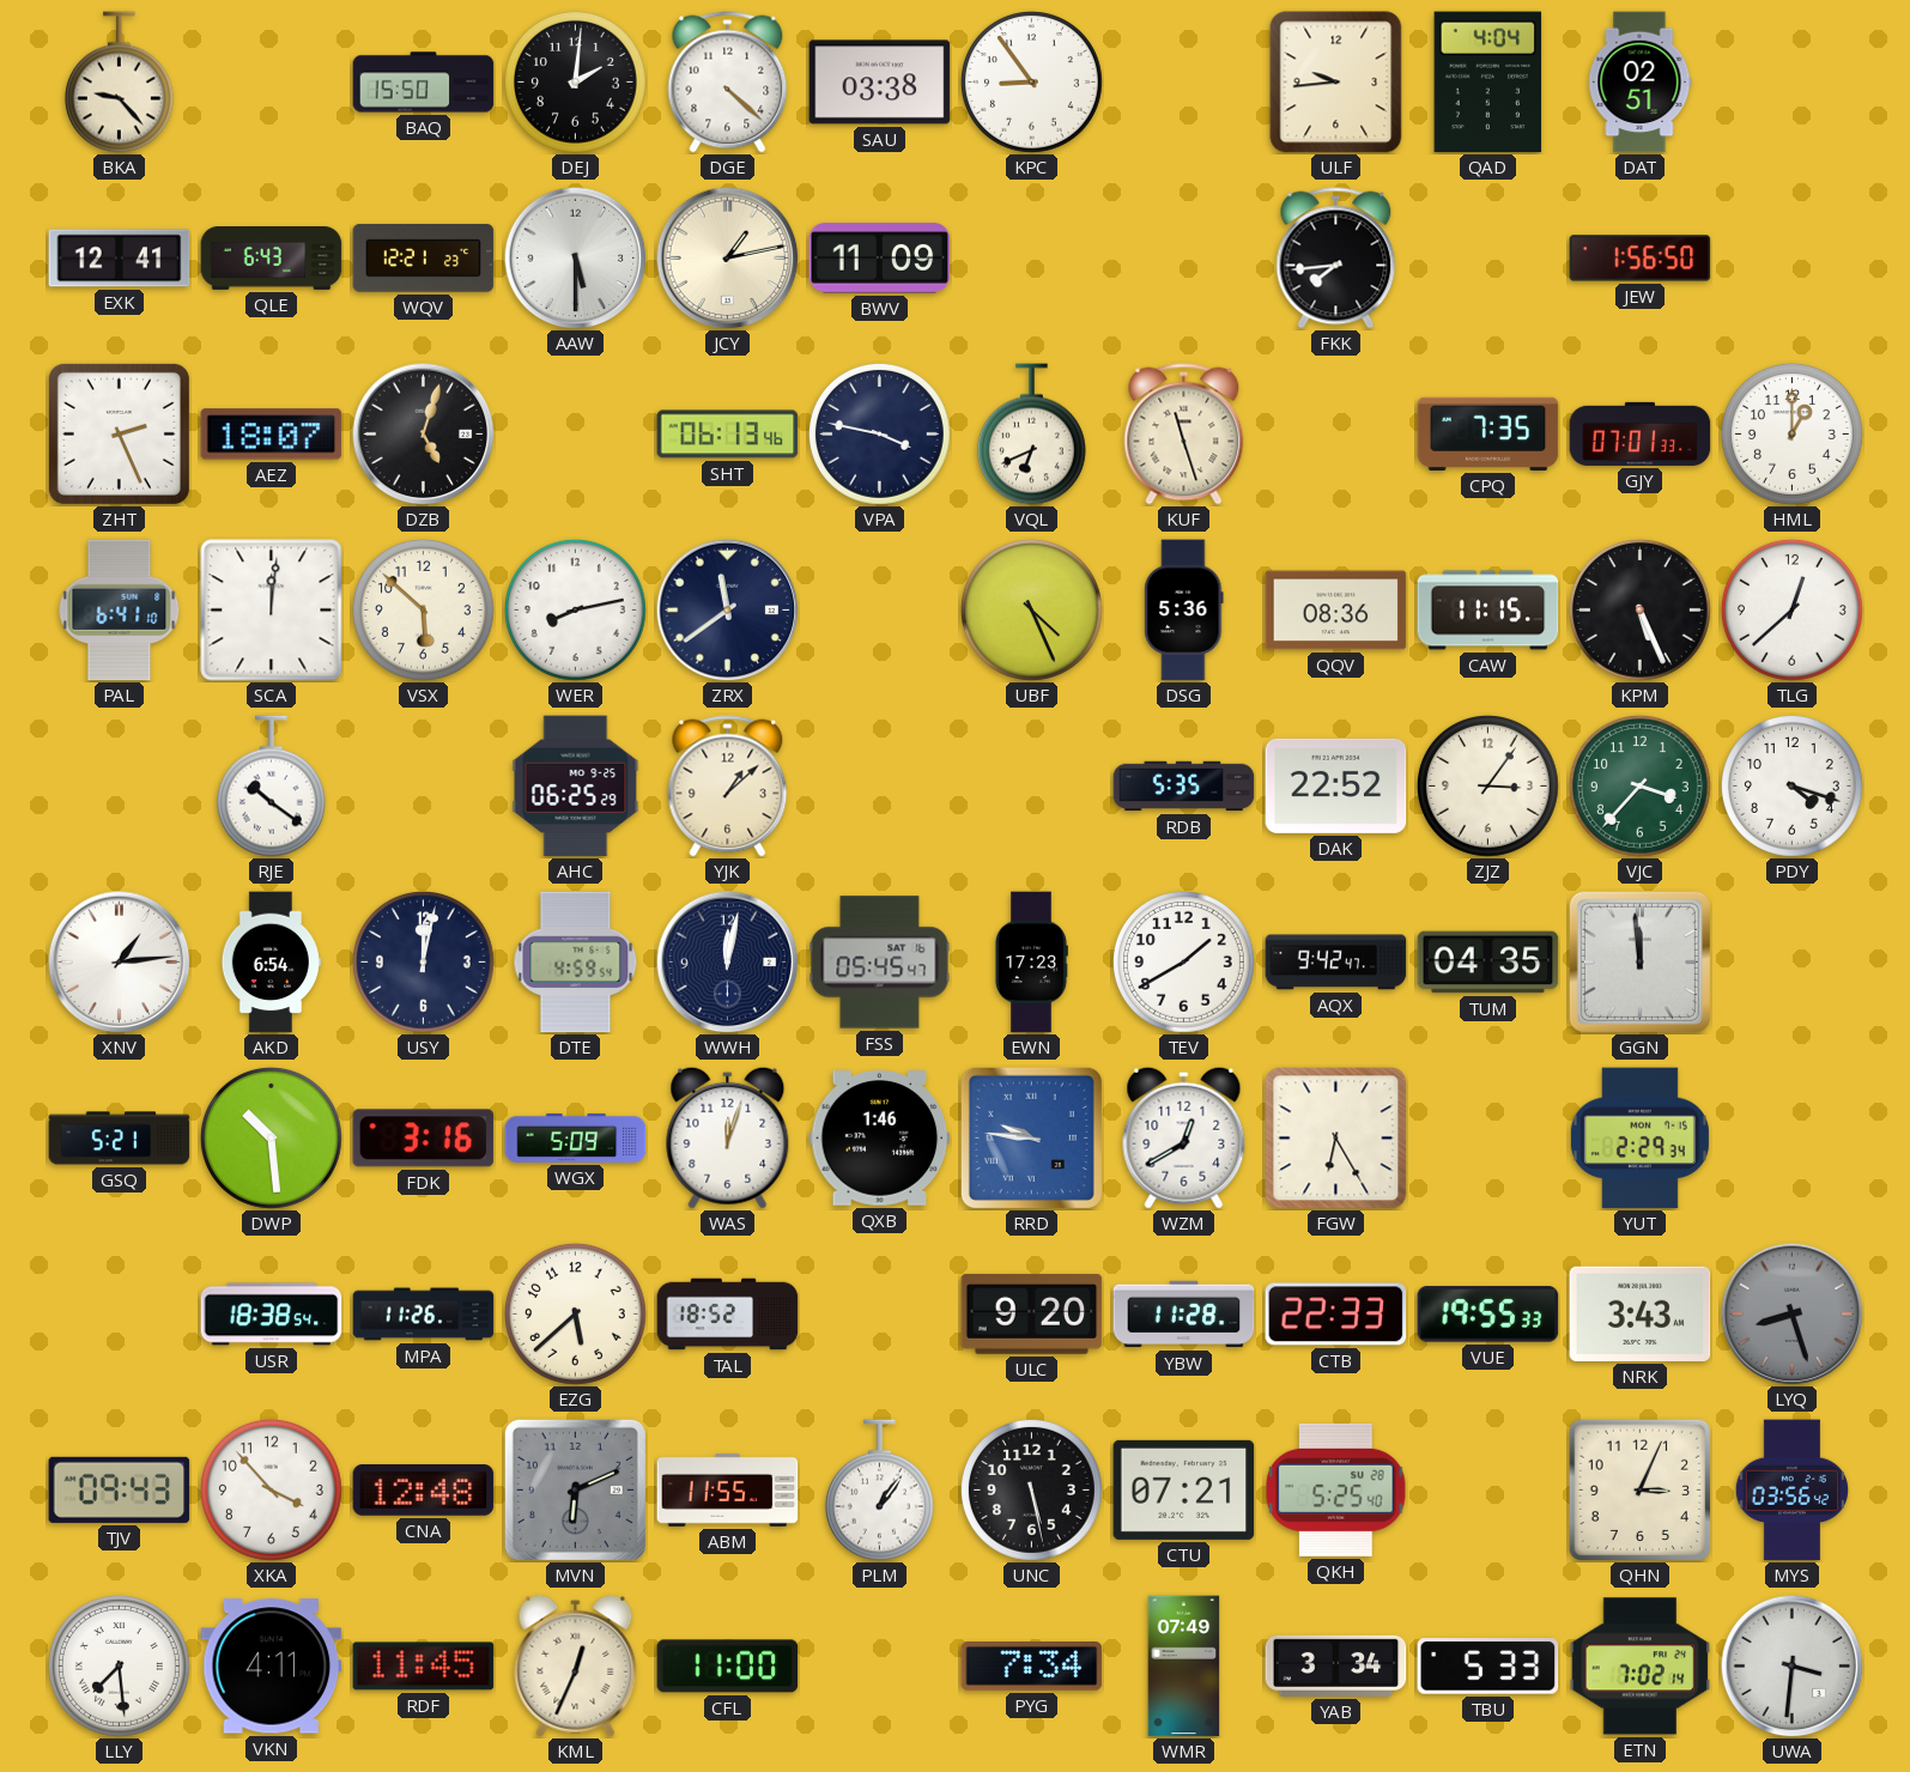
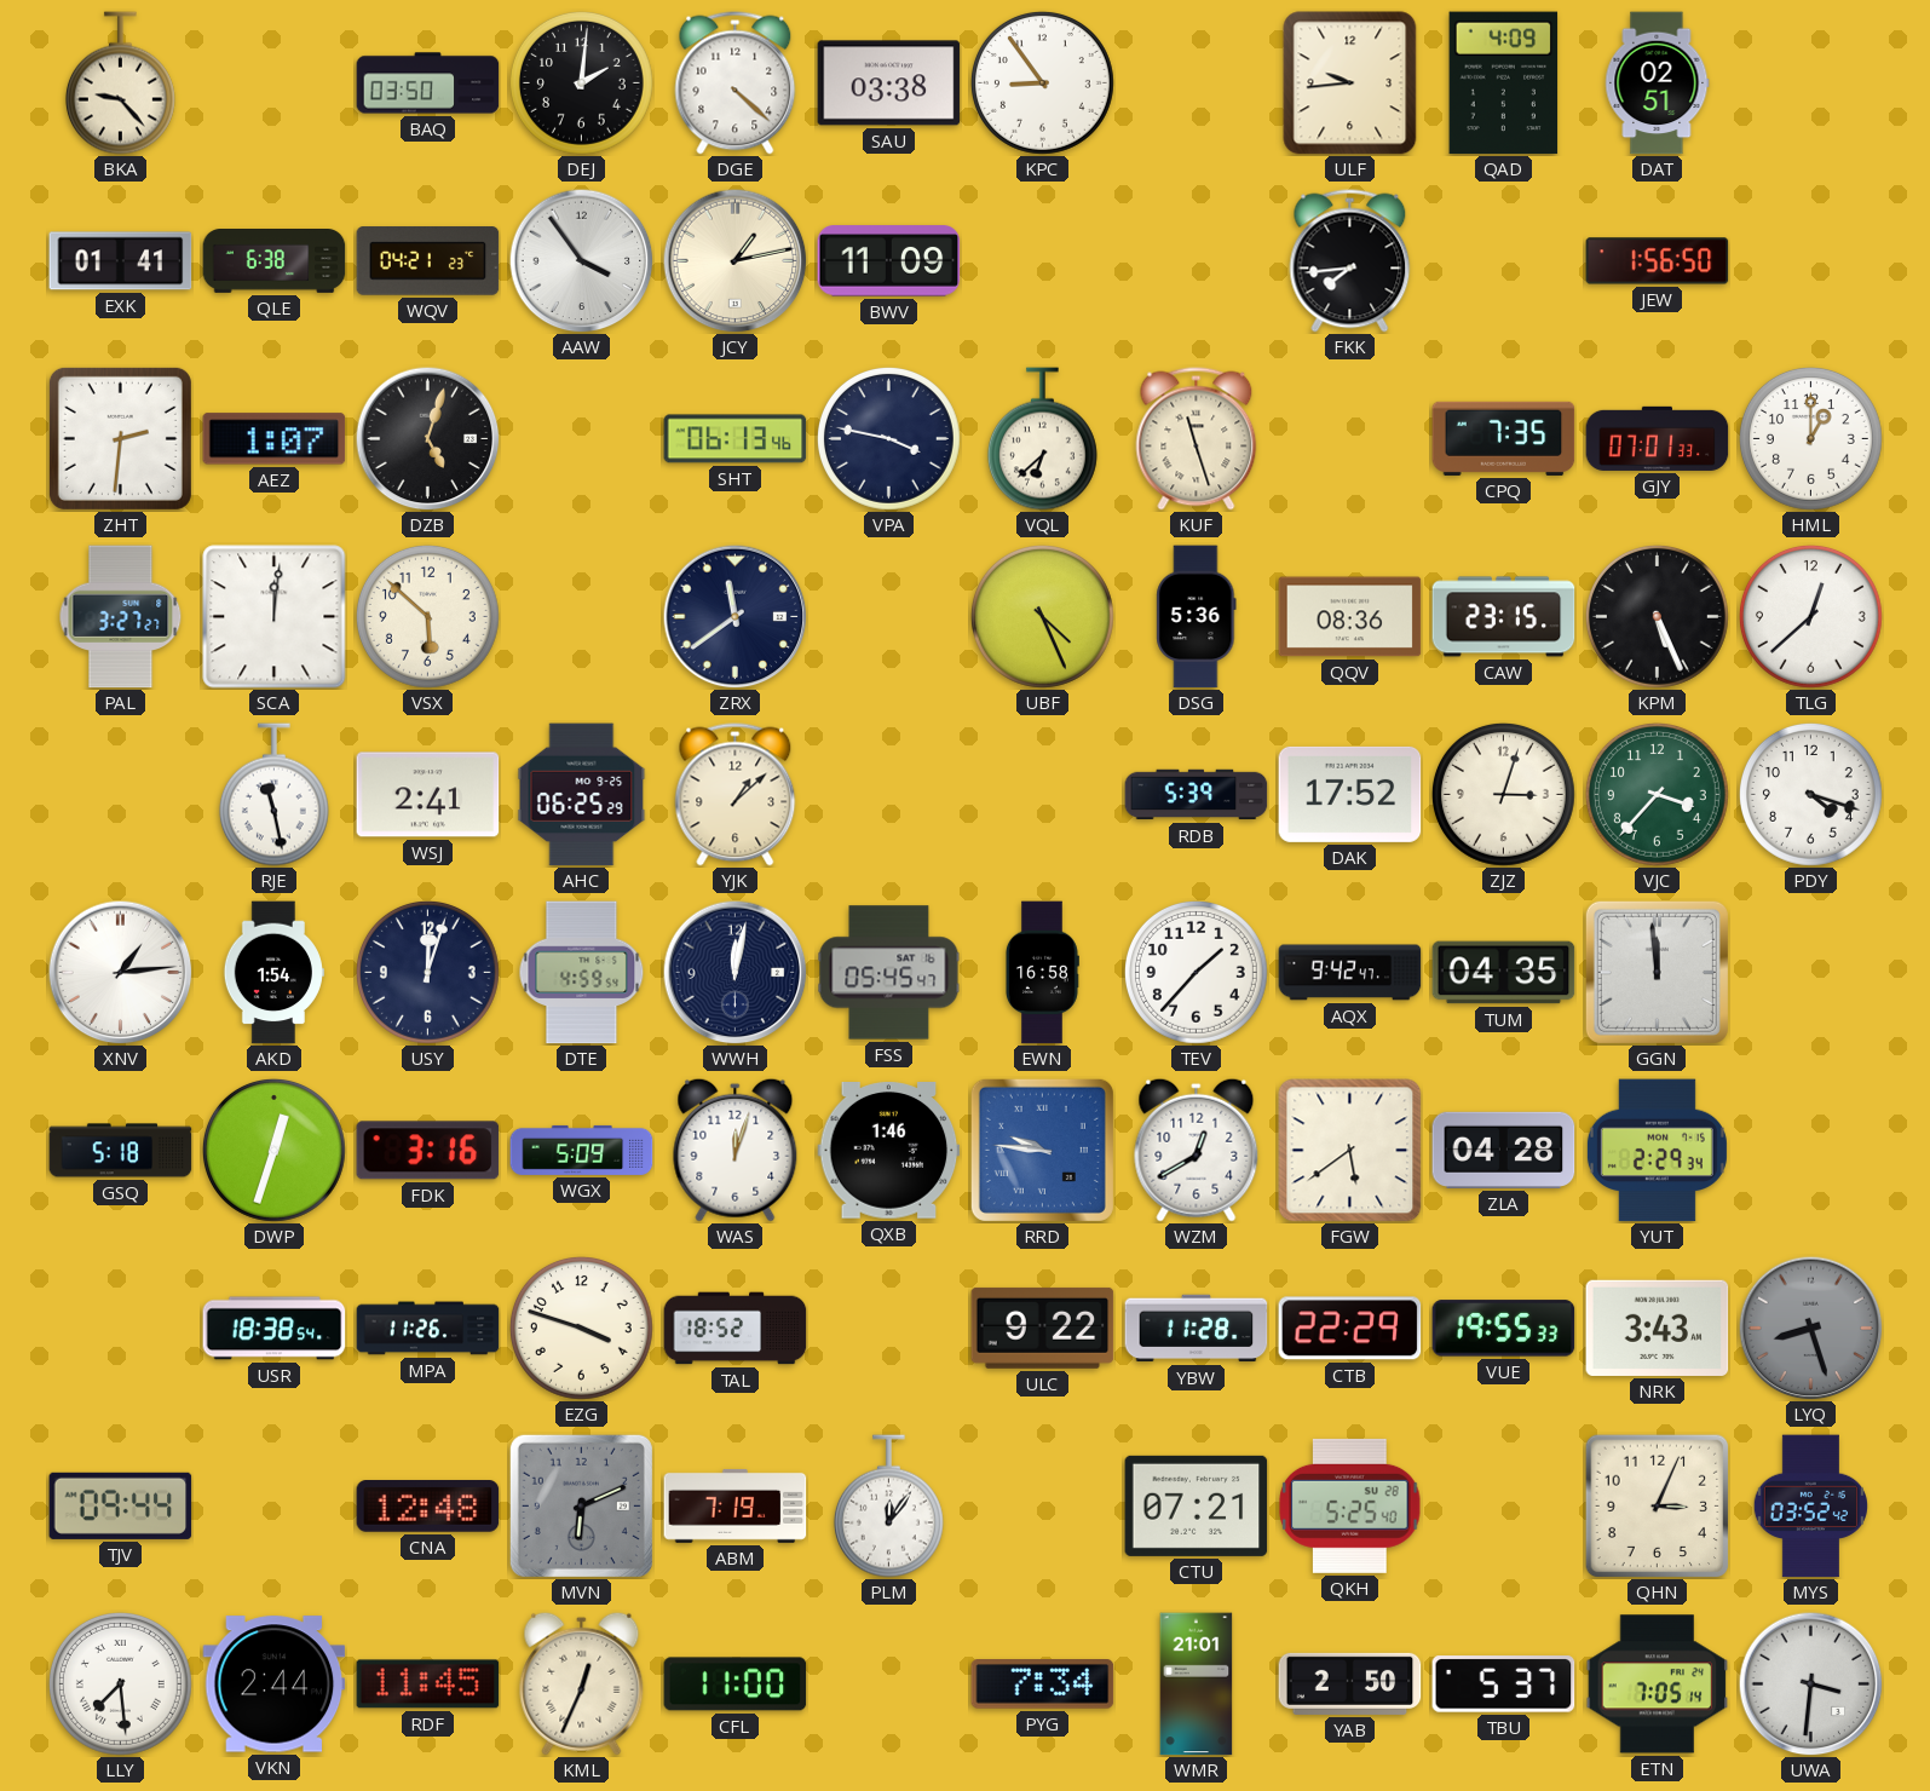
BAQ: 15:50 -> 03:50
QAD: 4:04 -> 4:09
EXK: 12:41 -> 01:41
QLE: 6:43 -> 6:38
WQV: 12:21 -> 04:21
AAW: 5:30 -> 3:54
ZHT: 2:26 -> 2:31
AEZ: 18:07 -> 1:07
VQL: 6:41 -> 6:38
PAL: 6:41 -> 3:27
WER: 8:13 -> none
CAW: 11:15 -> 23:15
RJE: 10:21 -> 11:28
WSJ: none -> 2:41
RDB: 5:35 -> 5:39
DAK: 22:52 -> 17:52
ZJZ: 3:06 -> 3:03
AKD: 6:54 -> 1:54
USY: 12:02 -> 12:03
EWN: 17:23 -> 16:58
TEV: 1:40 -> 1:37
GSQ: 5:21 -> 5:18
DWP: 10:29 -> 12:33
FGW: 6:25 -> 5:39
ZLA: none -> 04:28
EZG: 5:38 -> 3:48
ULC: 9:20 -> 9:22
CTB: 22:33 -> 22:29
TJV: 09:43 -> 09:44
XKA: 3:53 -> none
ABM: 11:55 -> 7:19
PLM: 1:06 -> 12:06
UNC: 5:28 -> none
MYS: 03:56 -> 03:52
VKN: 4:11 -> 2:44
WMR: 07:49 -> 21:01
YAB: 3:34 -> 2:50
TBU: 5:33 -> 5:37
ETN: 7:02 -> 7:05
